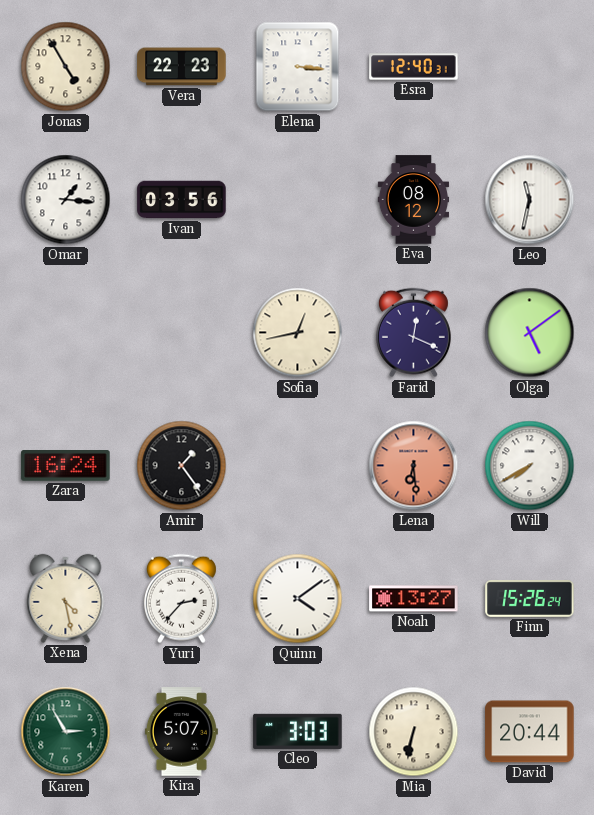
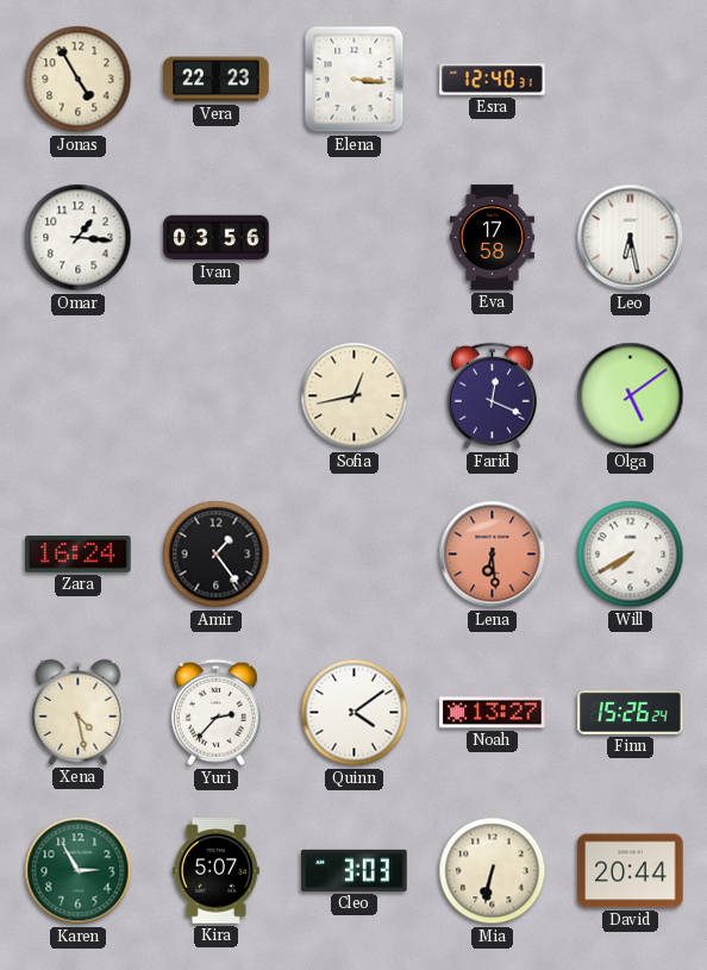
Eva: 08:12 -> 17:58
Leo: 11:32 -> 6:28
